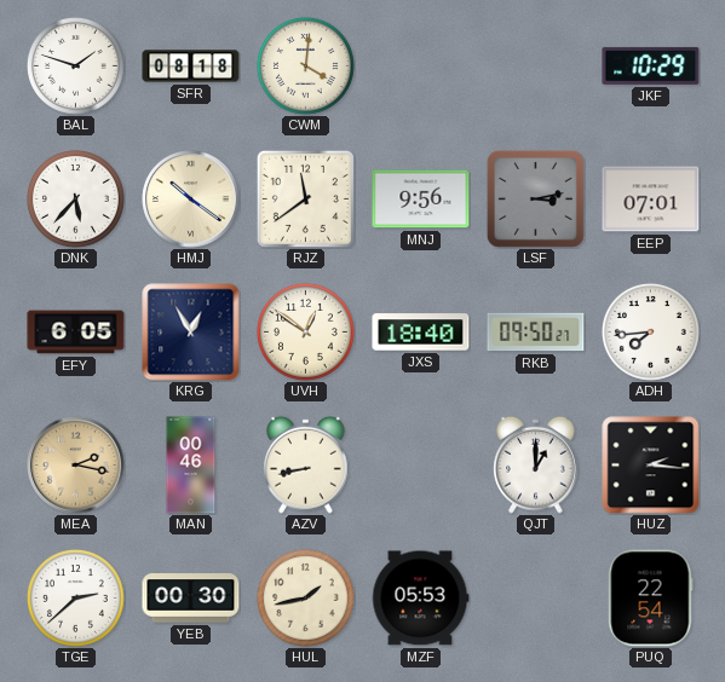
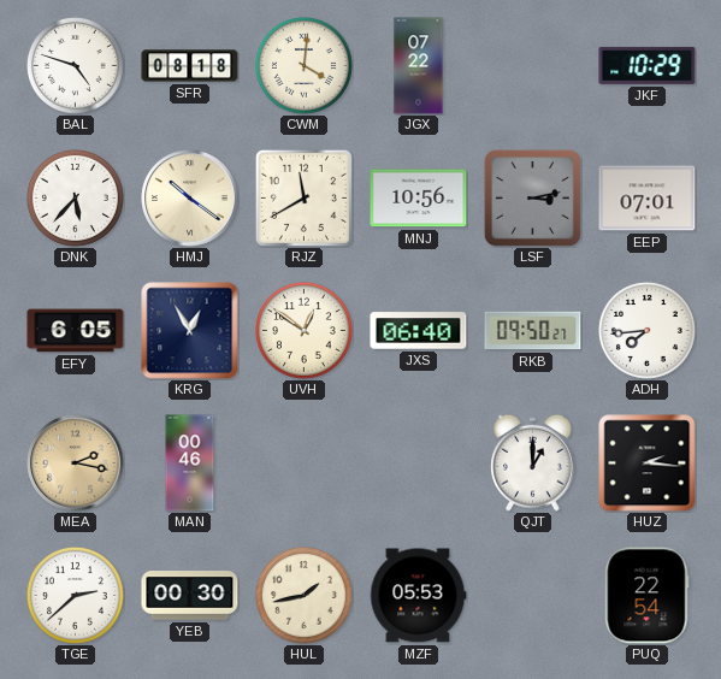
BAL: 1:48 -> 4:48
JGX: none -> 07:22
RJZ: 11:39 -> 11:40
MNJ: 9:56 -> 10:56
JXS: 18:40 -> 06:40
AZV: 8:43 -> none
